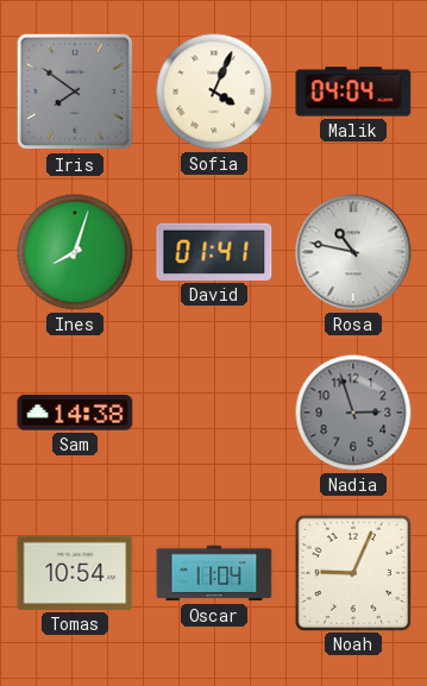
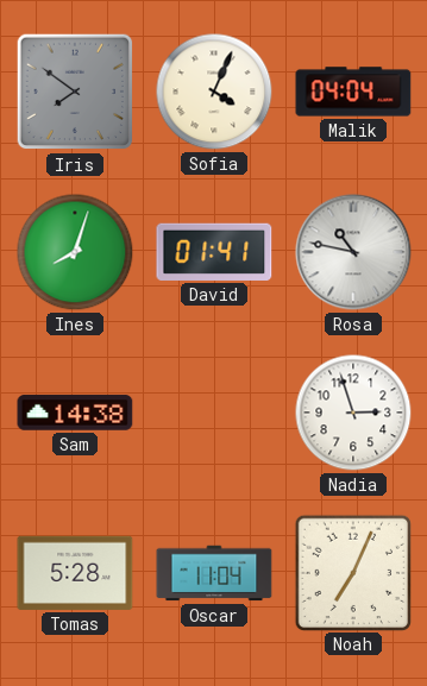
Nadia dial: grey -> white
Tomas: 10:54 -> 5:28
Noah: 9:04 -> 7:04
